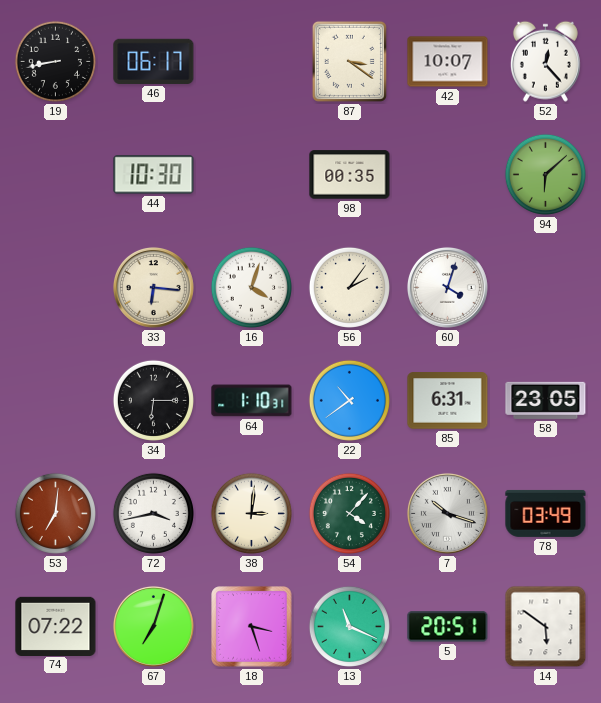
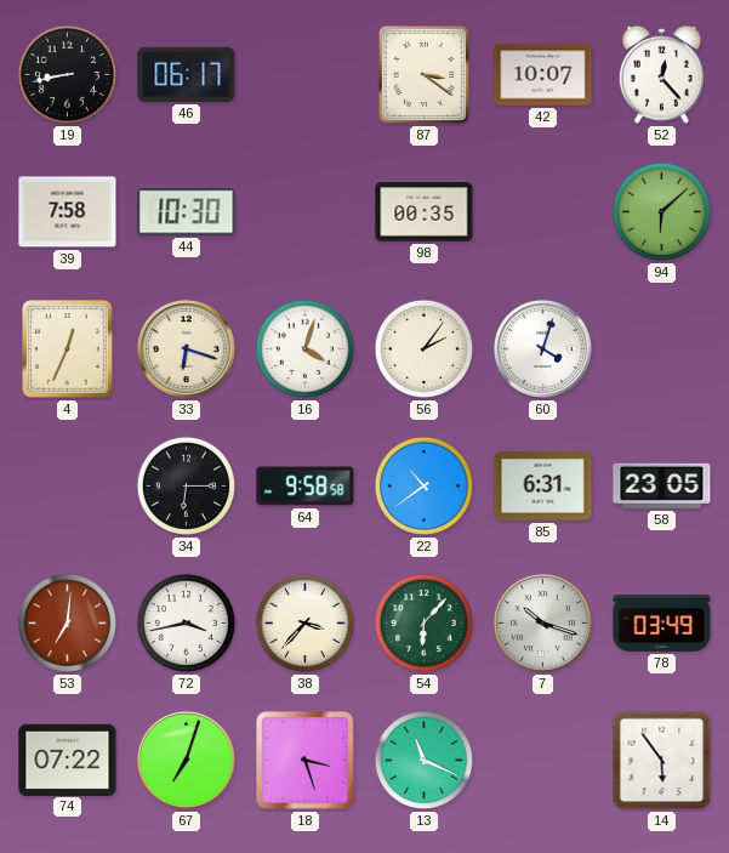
39: none -> 7:58
4: none -> 12:34
33: 6:16 -> 6:18
64: 1:10 -> 9:58
38: 3:01 -> 3:37
54: 4:07 -> 6:07
5: 20:51 -> none
14: 5:51 -> 5:54
